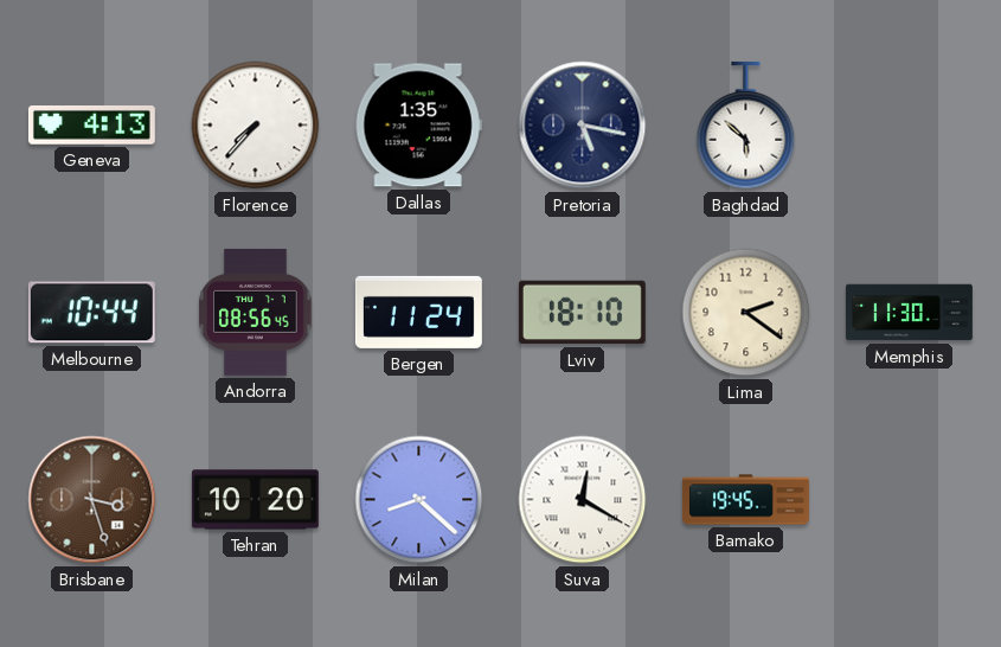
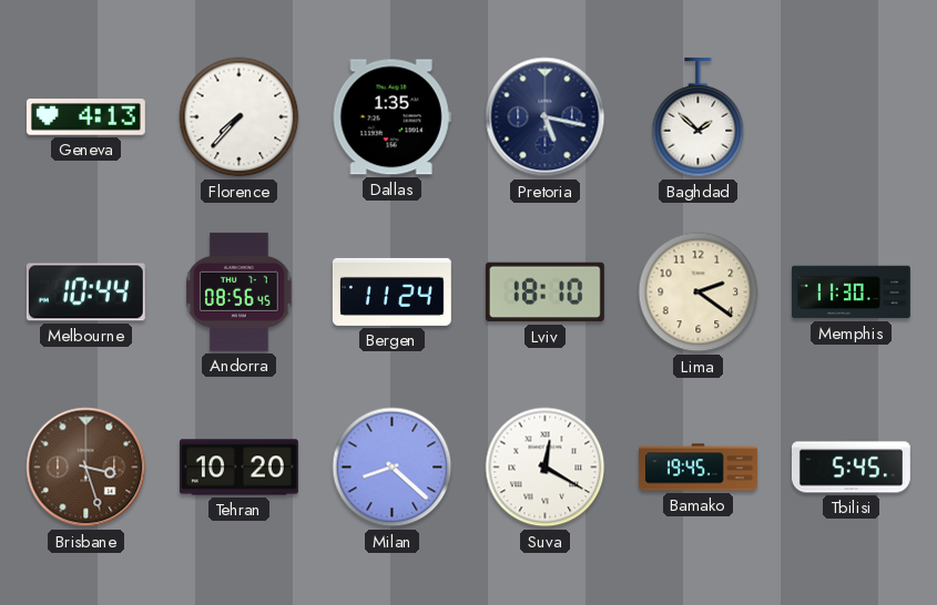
Baghdad: 5:52 -> 1:52
Tbilisi: none -> 5:45
